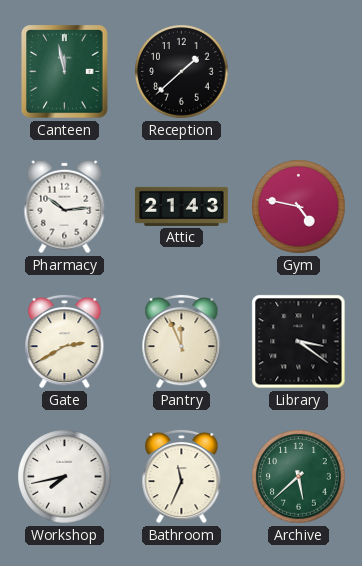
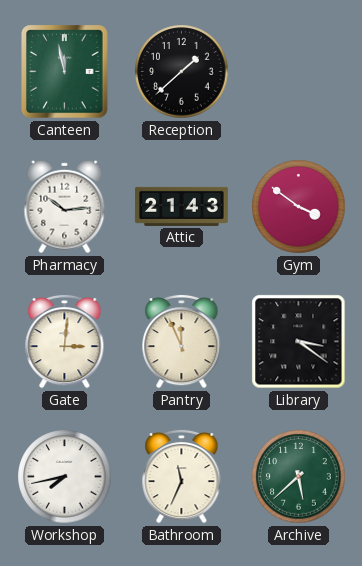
Gym: 4:47 -> 3:51
Gate: 2:40 -> 3:01
